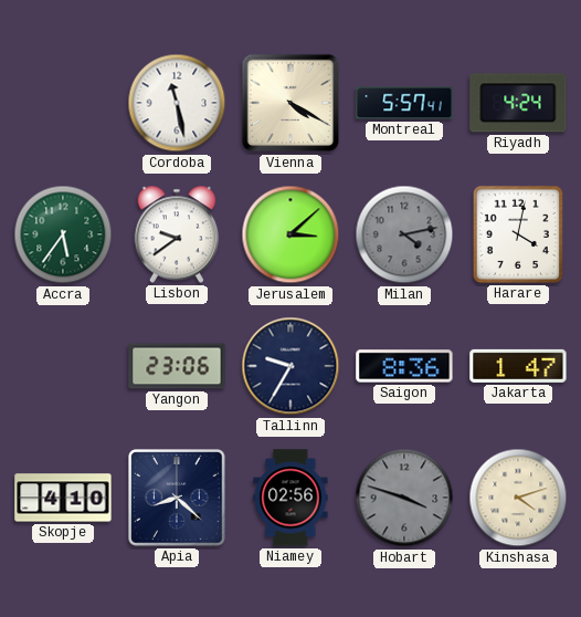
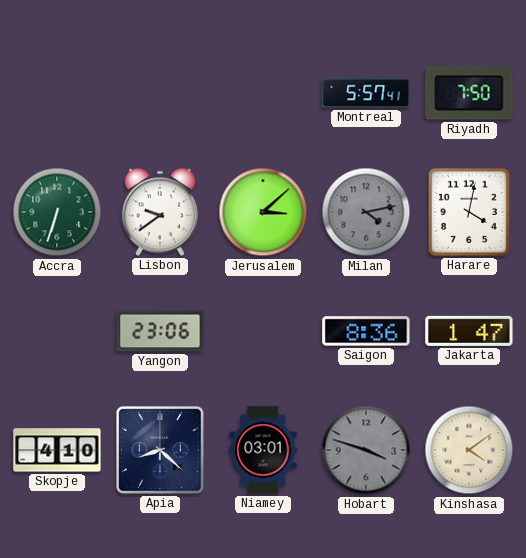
Cordoba: 11:28 -> none
Vienna: 4:20 -> none
Riyadh: 4:24 -> 7:50
Accra: 5:36 -> 6:33
Tallinn: 9:35 -> none
Niamey: 02:56 -> 03:01
Kinshasa: 4:12 -> 4:09
